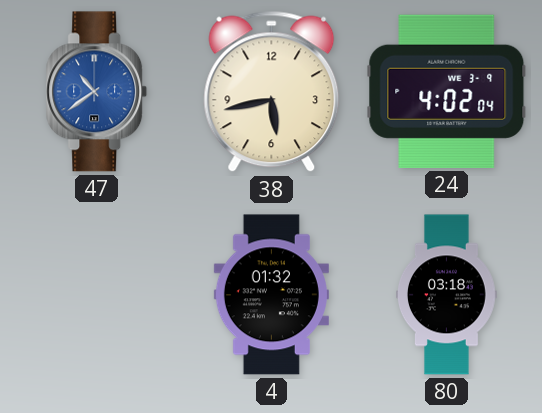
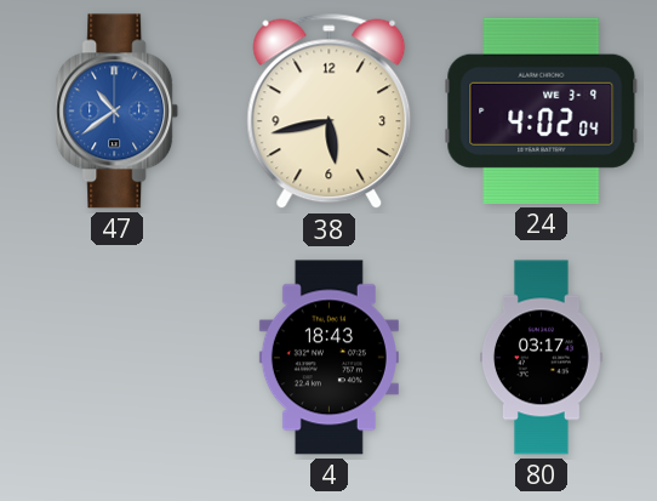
4: 01:32 -> 18:43
80: 03:18 -> 03:17
